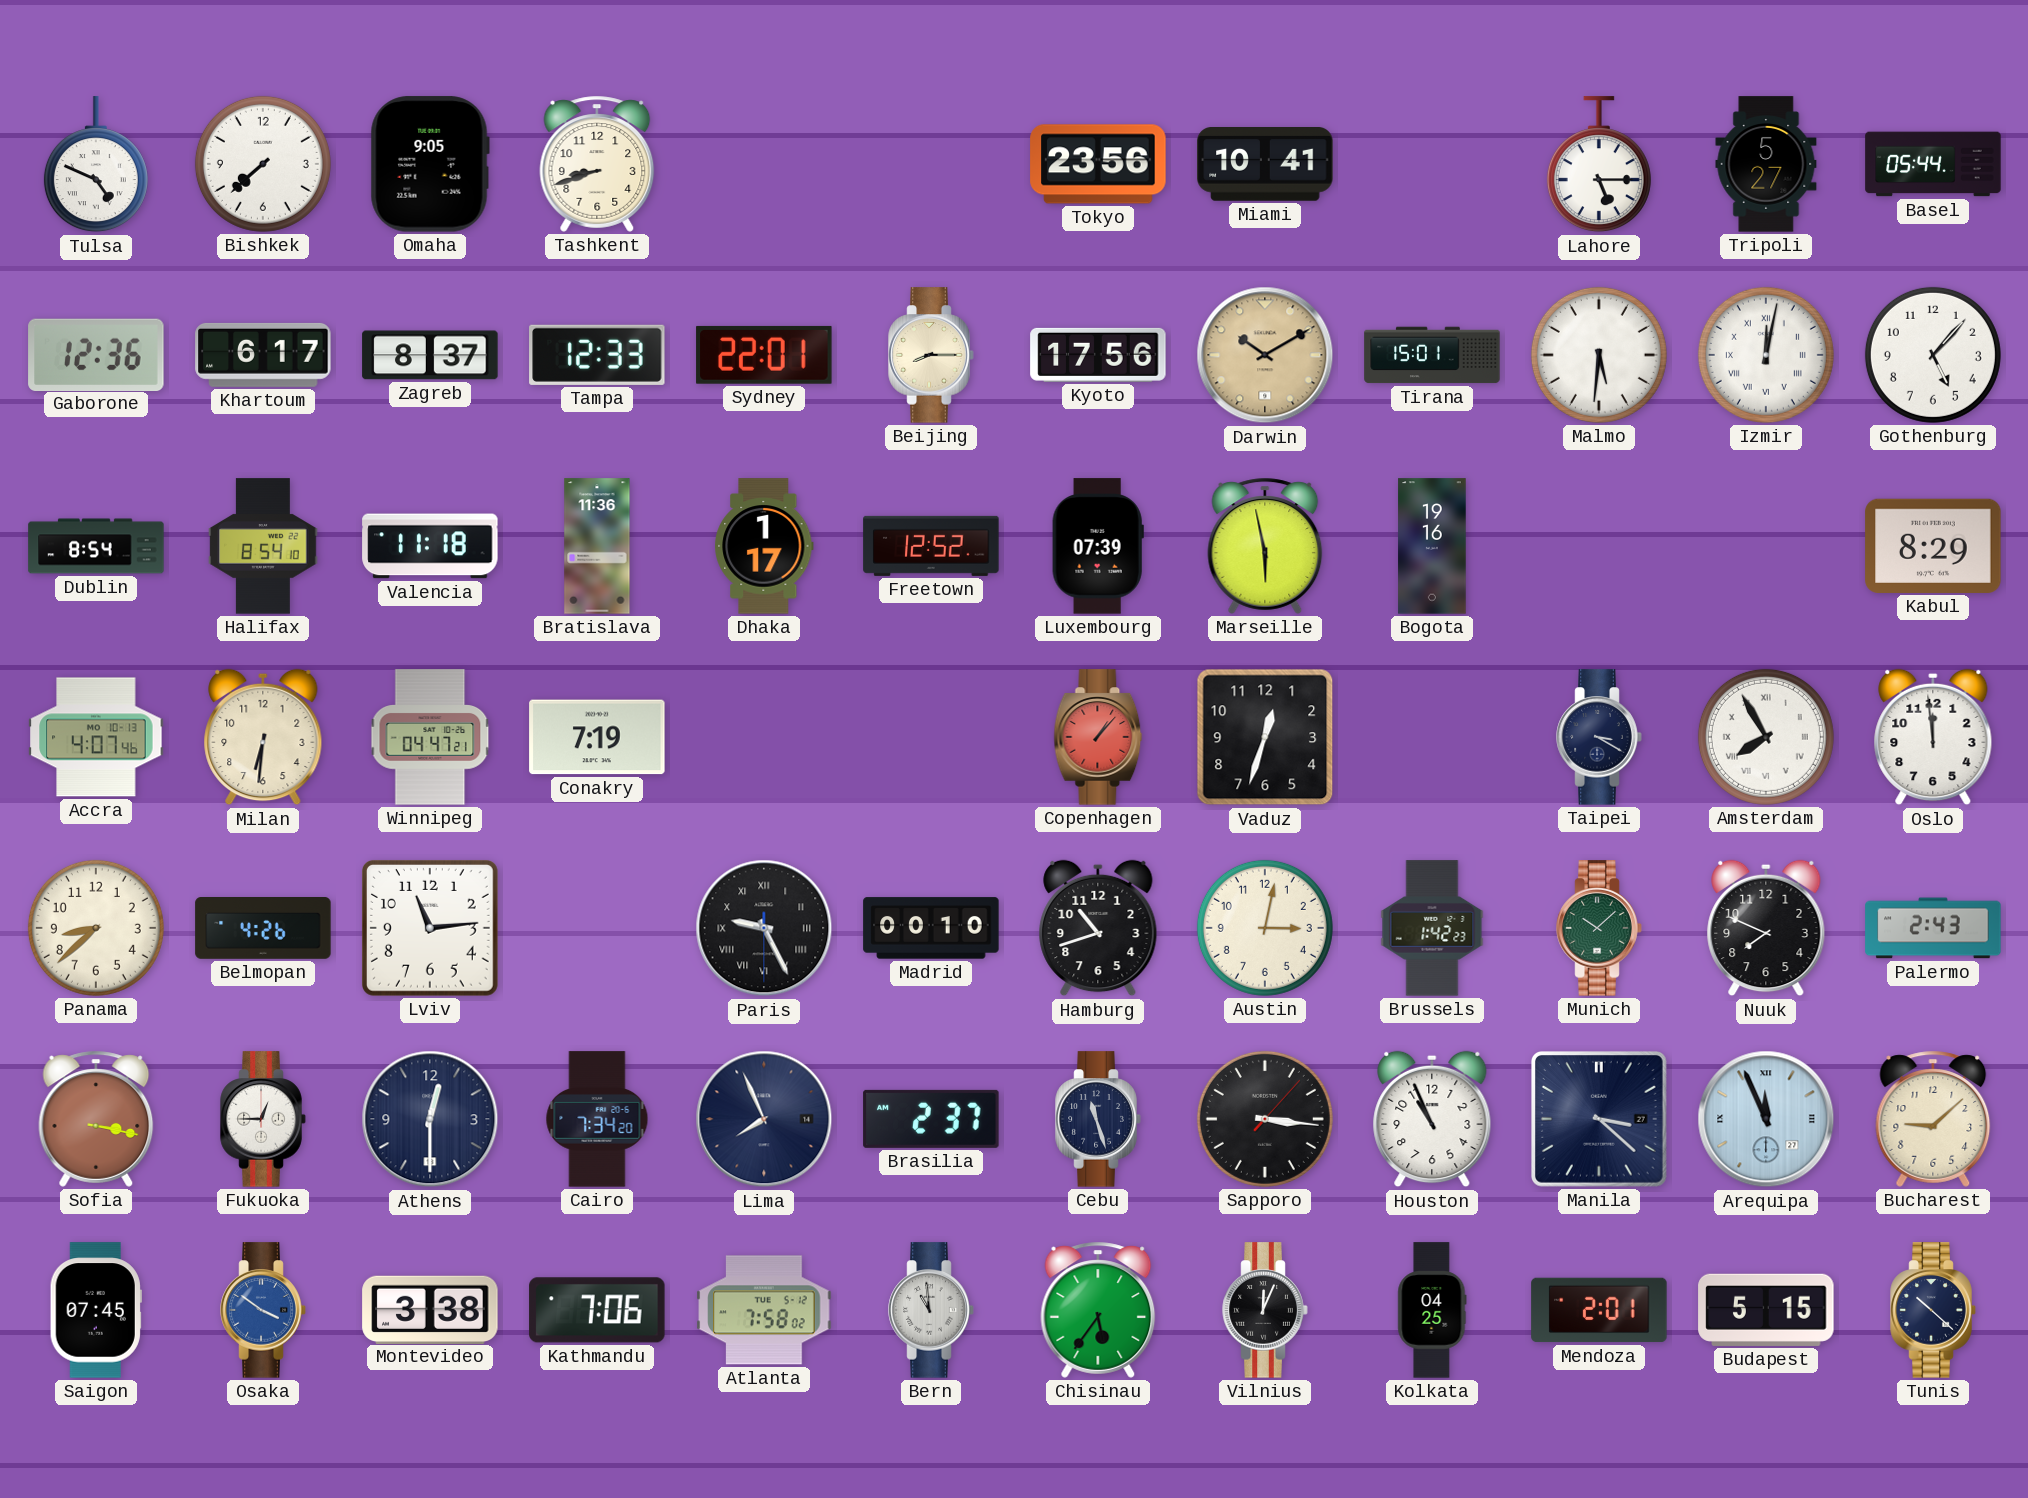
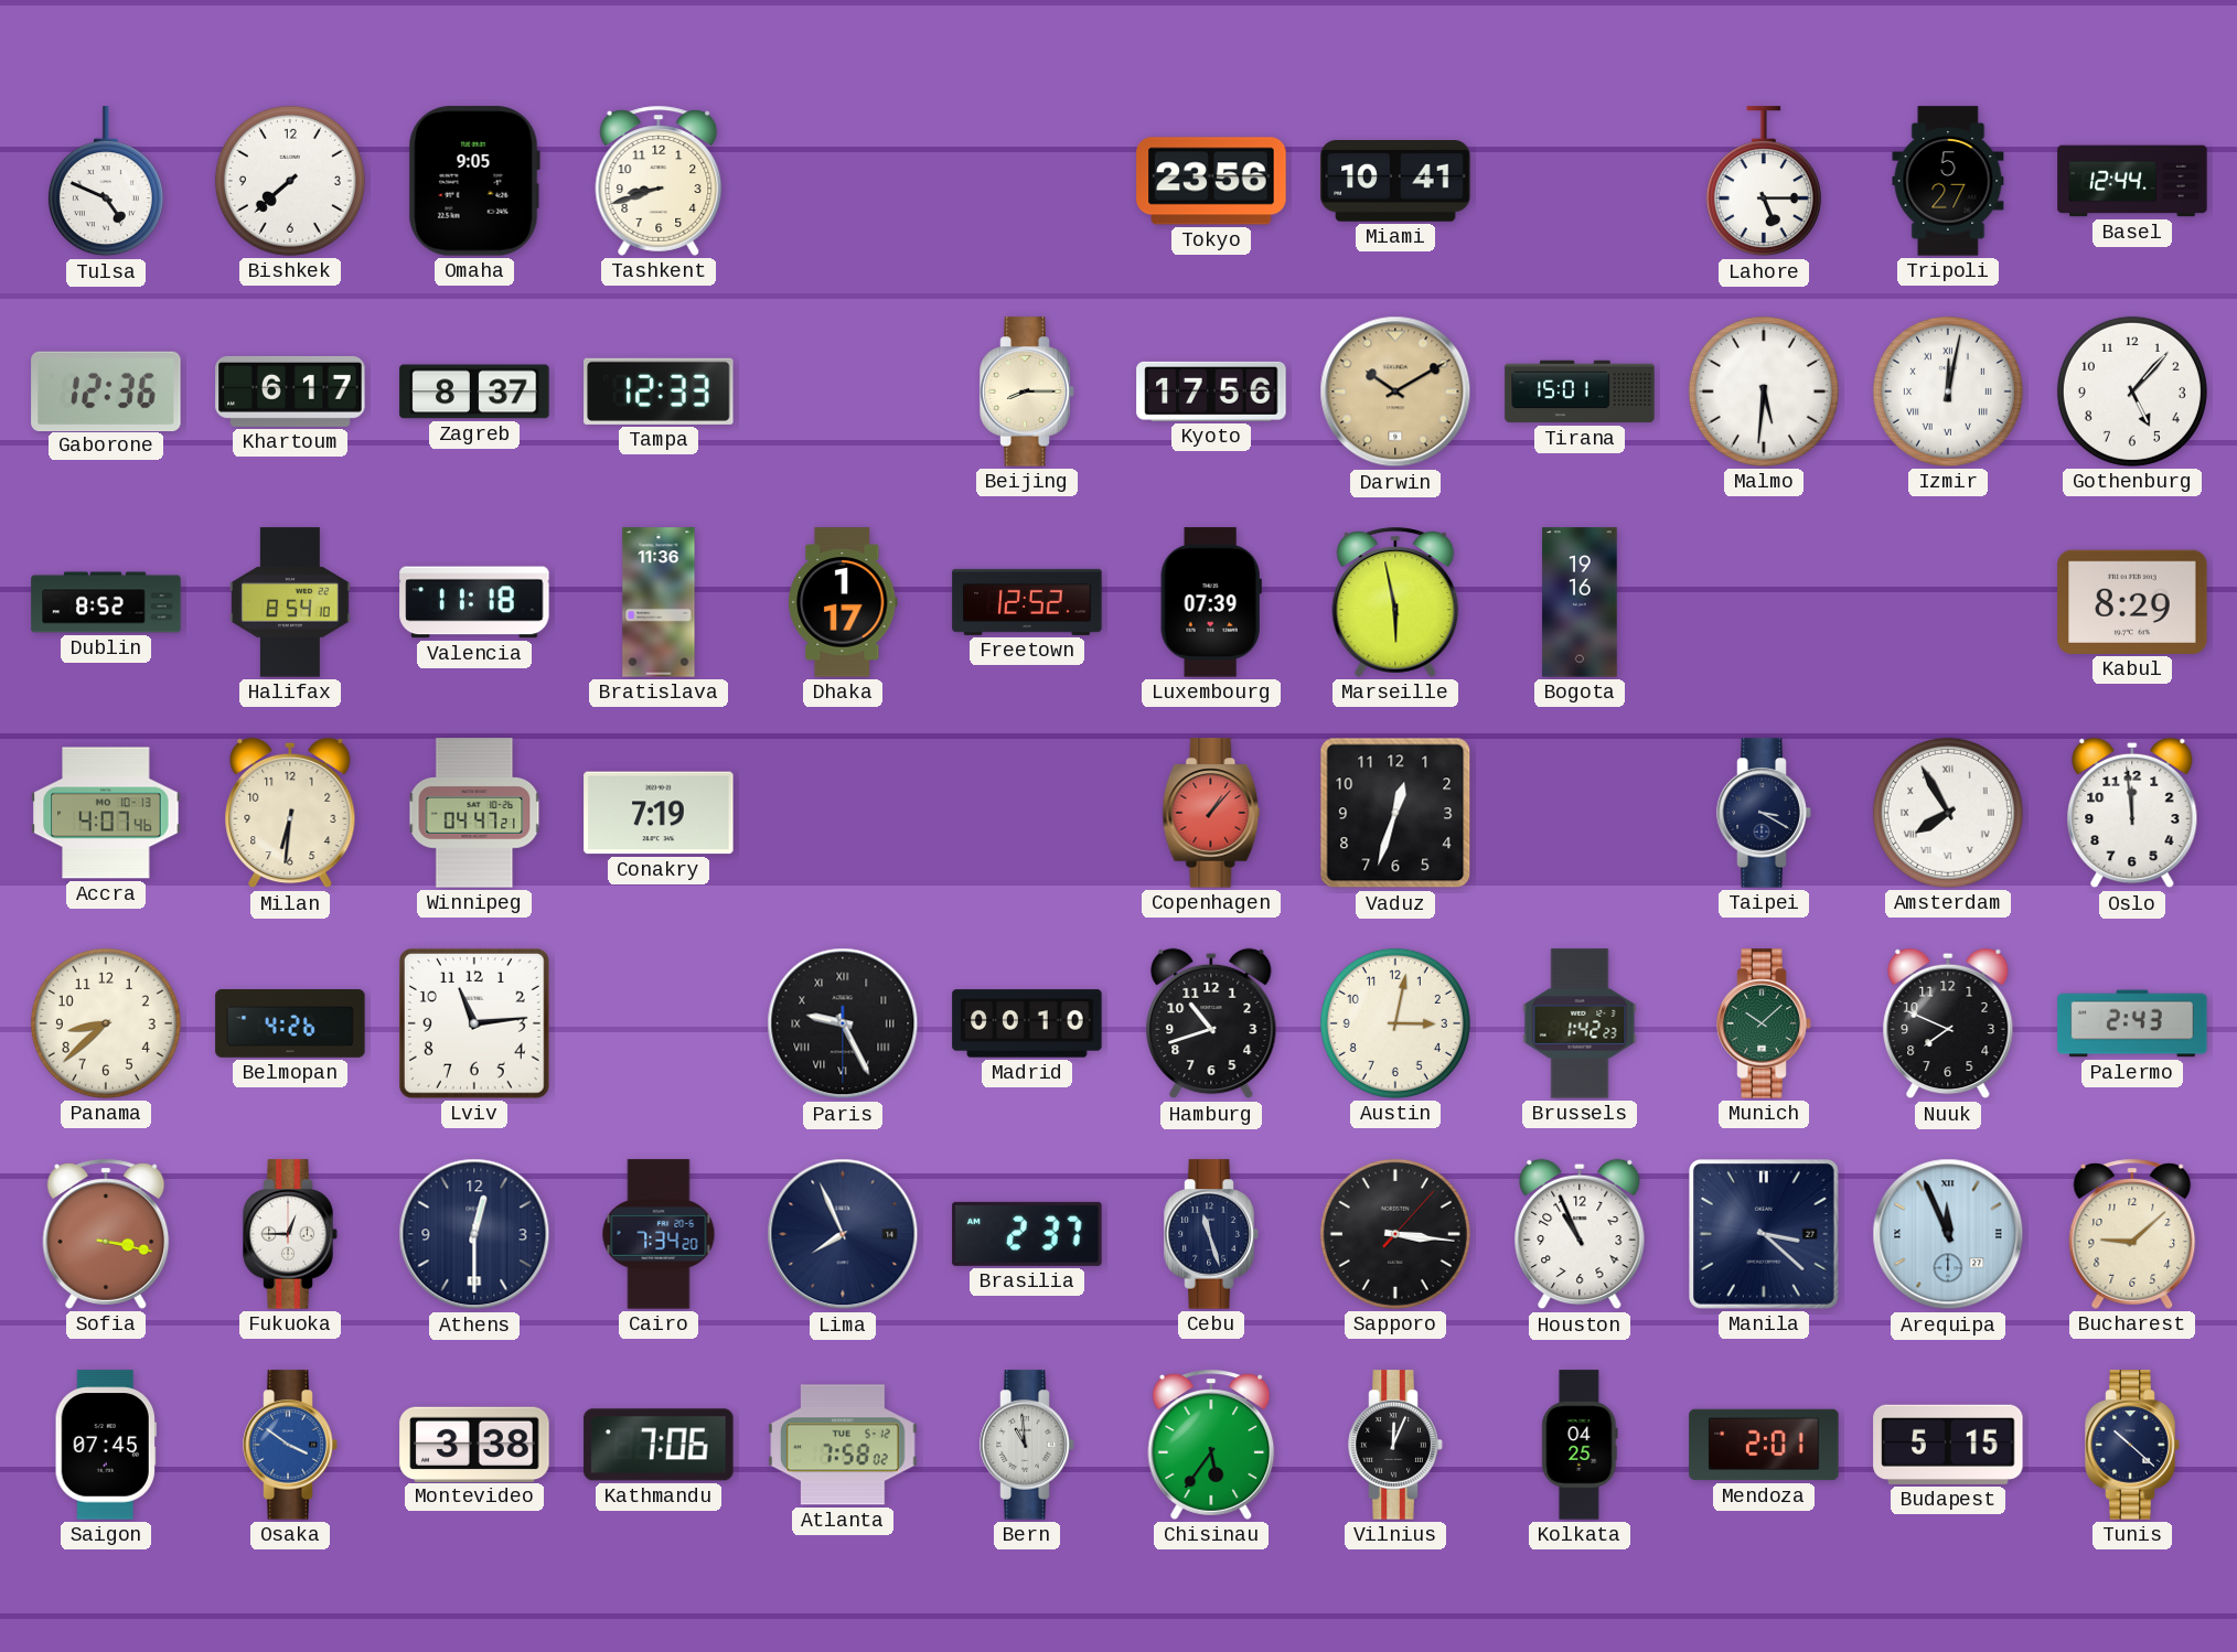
Basel: 05:44 -> 12:44
Sydney: 22:01 -> none
Dublin: 8:54 -> 8:52
